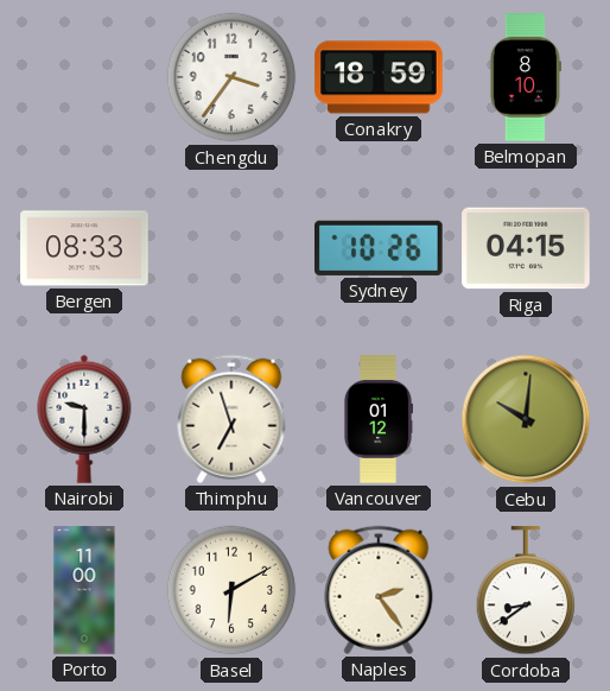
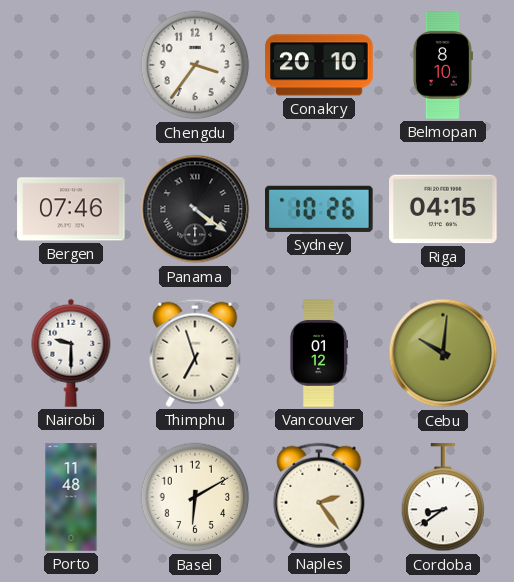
Conakry: 18:59 -> 20:10
Bergen: 08:33 -> 07:46
Panama: none -> 4:21
Porto: 11:00 -> 11:48
